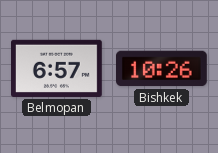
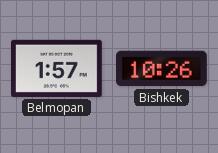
Belmopan: 6:57 -> 1:57
